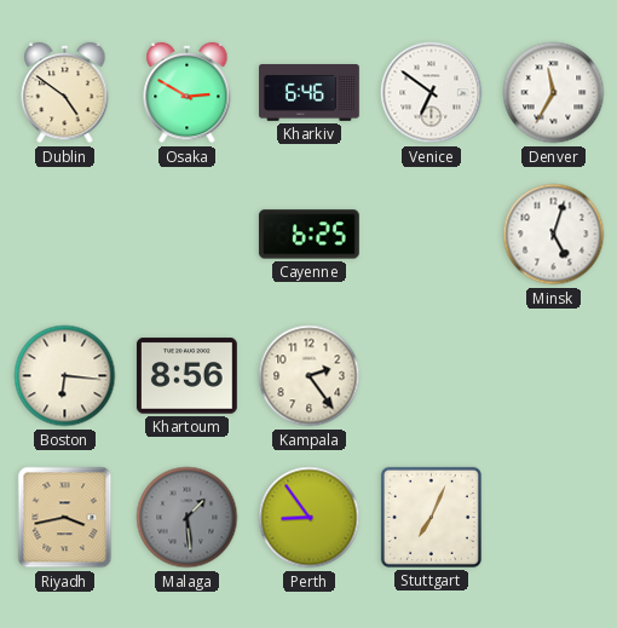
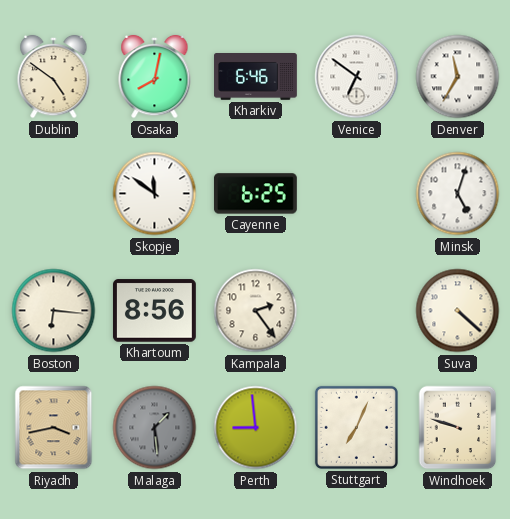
Osaka: 2:50 -> 8:02
Skopje: none -> 11:51
Suva: none -> 4:22
Perth: 8:54 -> 8:59
Windhoek: none -> 9:48
